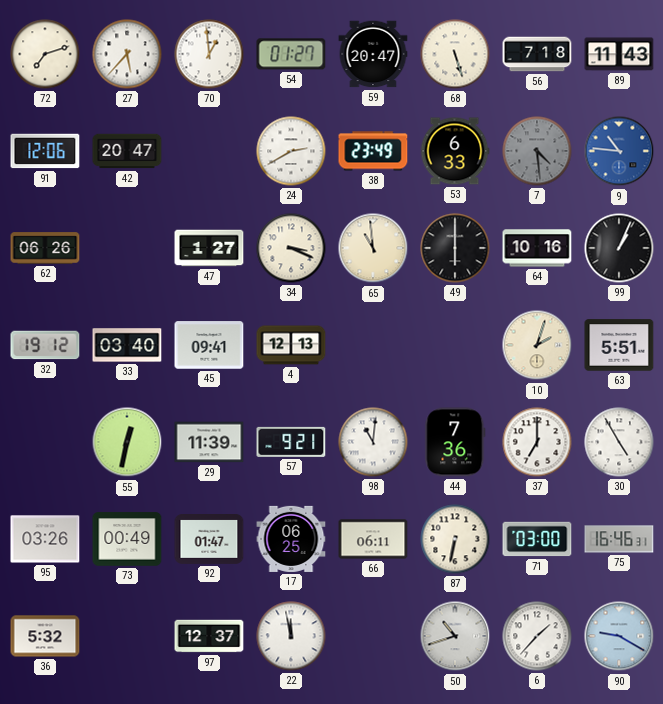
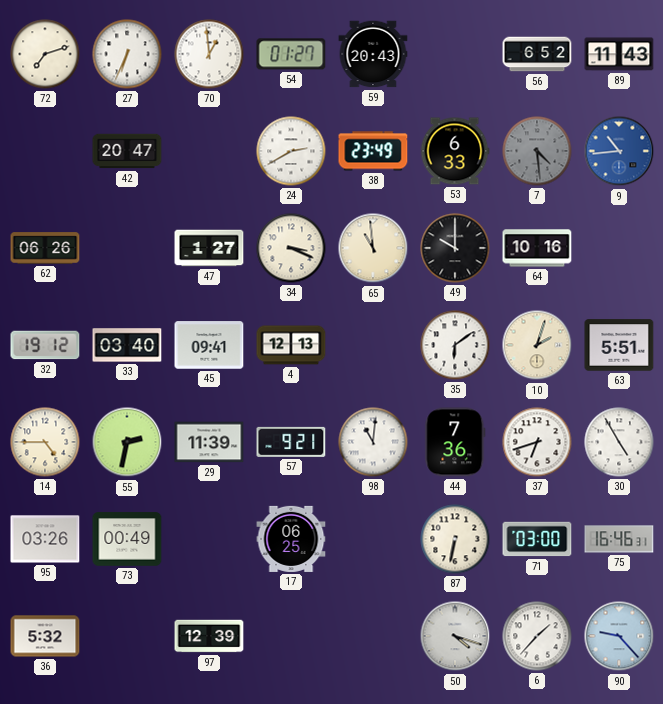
27: 5:37 -> 6:34
59: 20:47 -> 20:43
68: 5:27 -> none
56: 7:18 -> 6:52
91: 12:06 -> none
9: 10:46 -> 10:44
49: 6:00 -> 10:00
99: 1:04 -> none
35: none -> 6:09
14: none -> 4:45
55: 12:32 -> 2:32
37: 7:00 -> 6:42
92: 01:47 -> none
66: 06:11 -> none
97: 12:37 -> 12:39
22: 11:58 -> none
50: 10:42 -> 4:18
90: 9:20 -> 9:23
